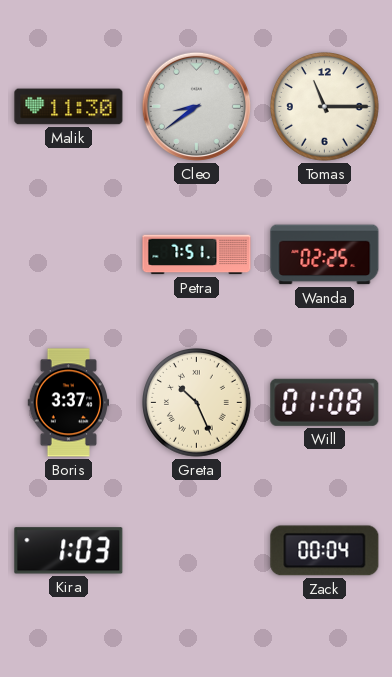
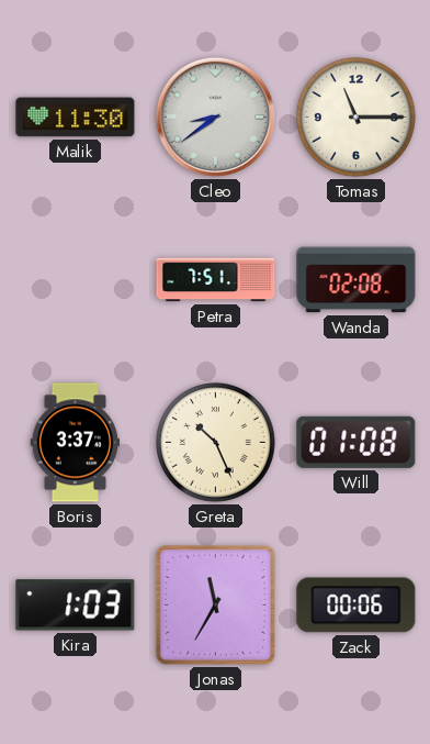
Wanda: 02:25 -> 02:08
Jonas: none -> 11:35
Zack: 00:04 -> 00:06
